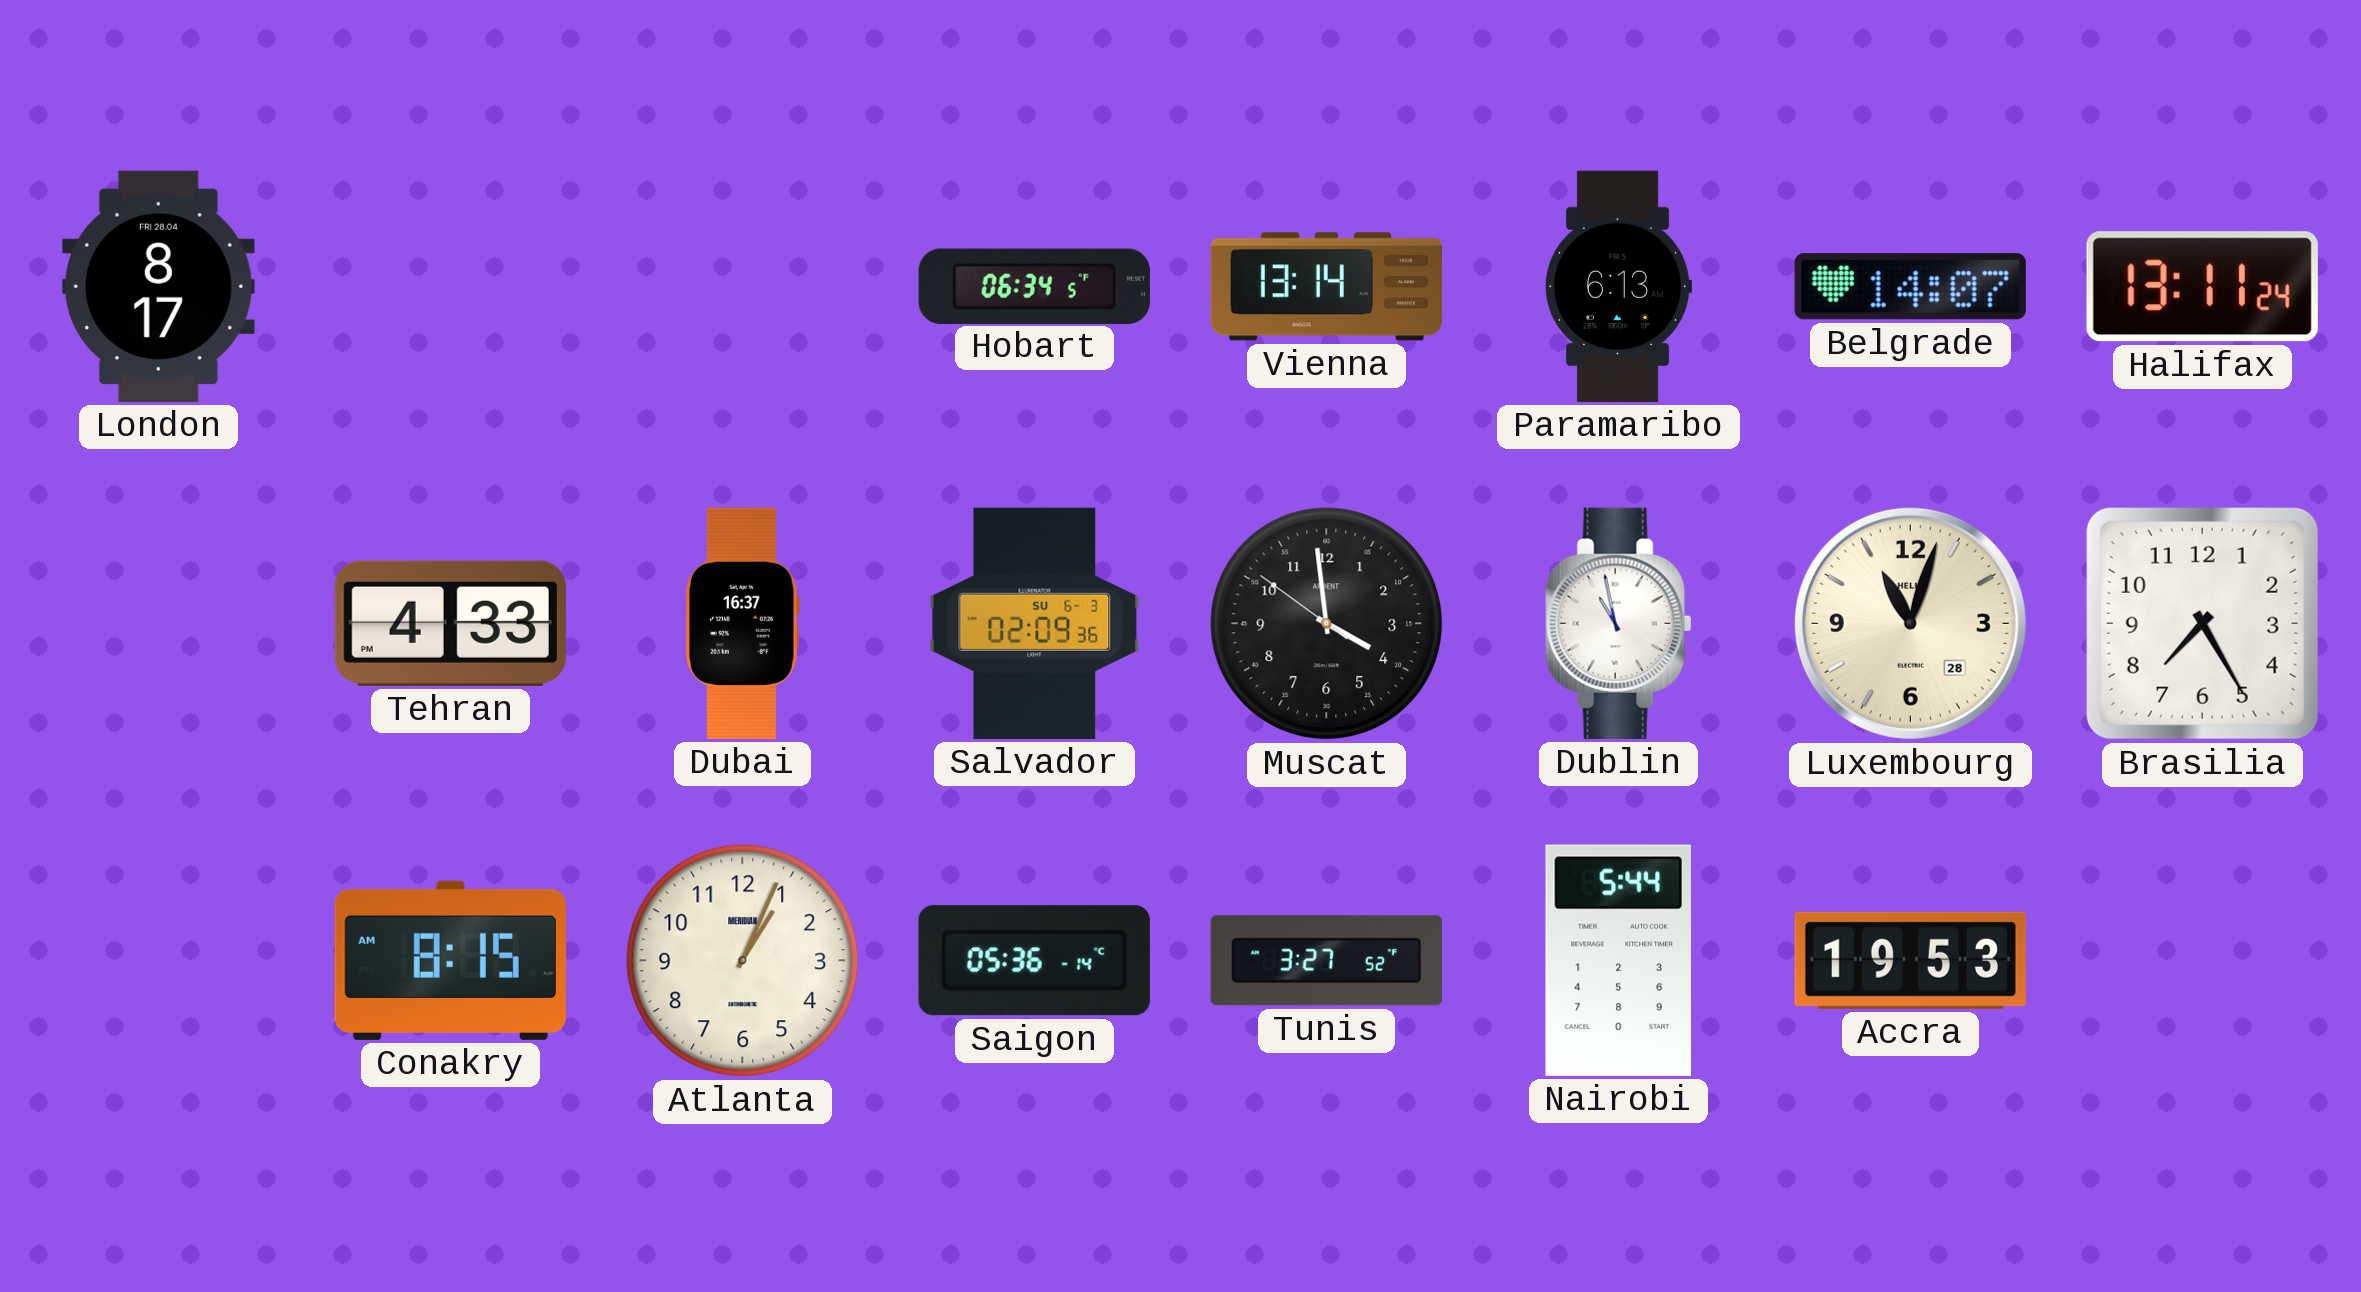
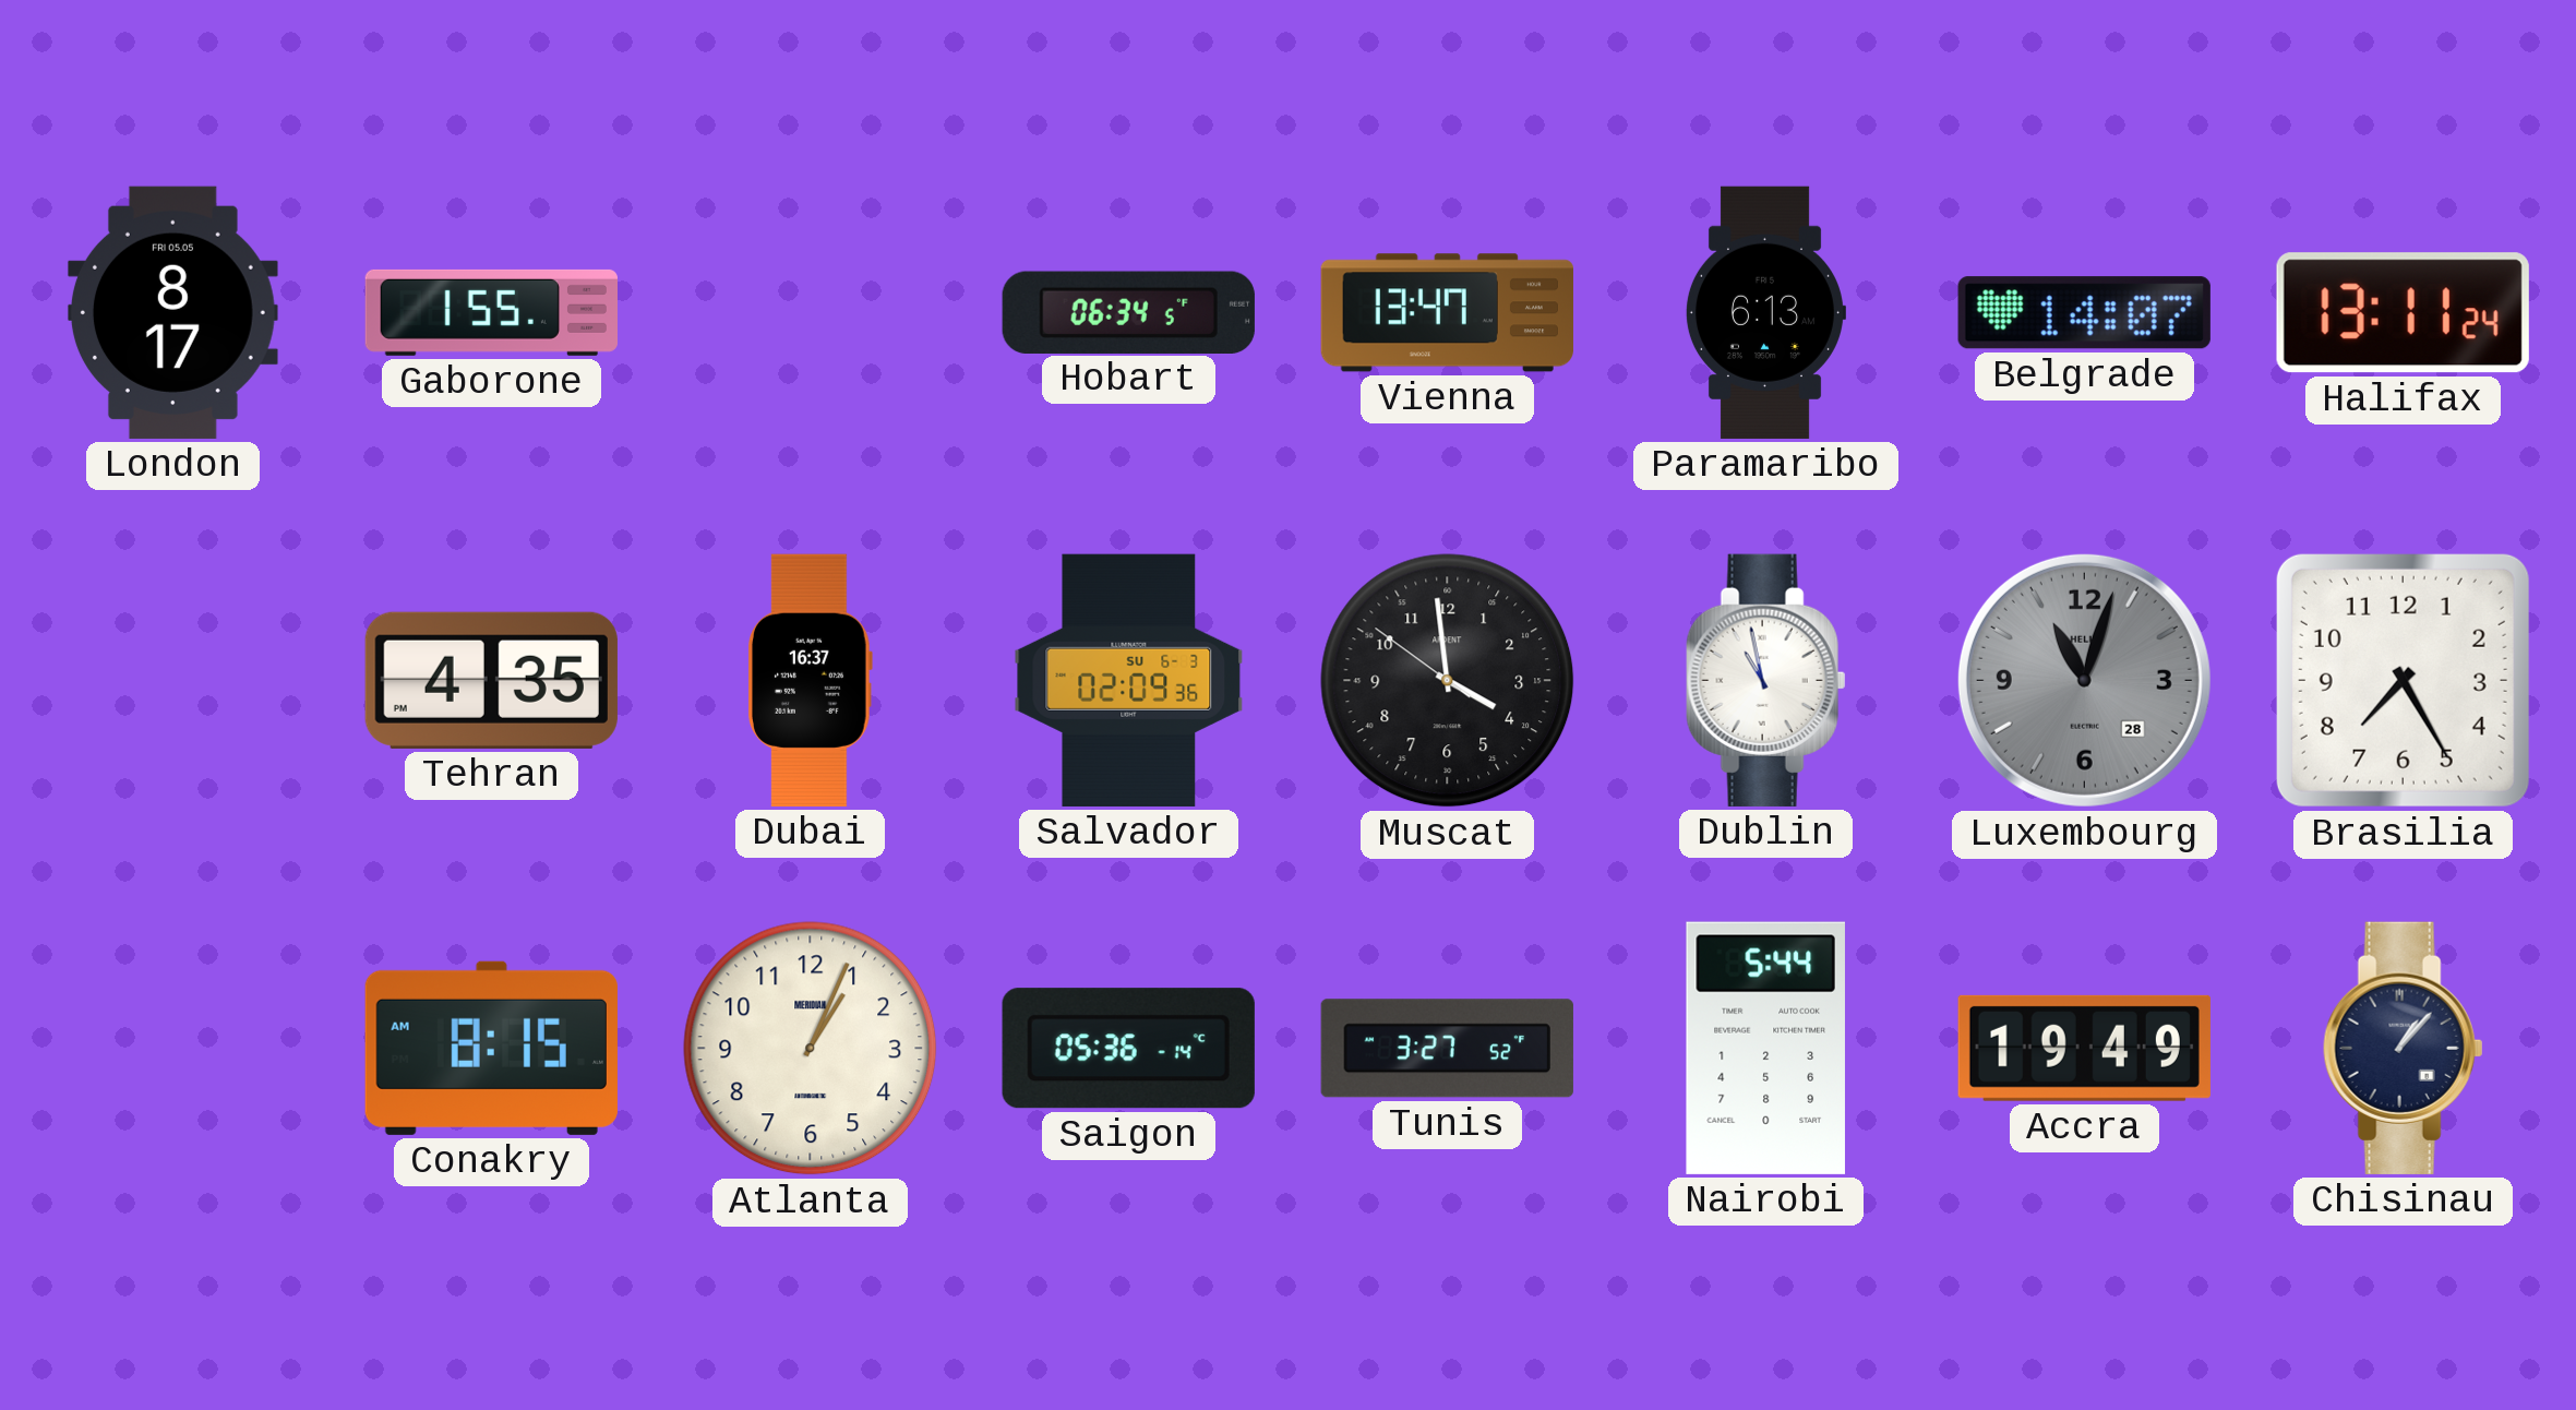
London date: FRI 28.04 -> FRI 05.05
Gaborone: none -> 1:55
Vienna: 13:14 -> 13:47
Tehran: 4:33 -> 4:35
Luxembourg dial: cream -> grey
Accra: 19:53 -> 19:49
Chisinau: none -> 1:07
